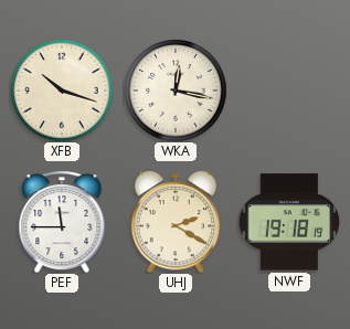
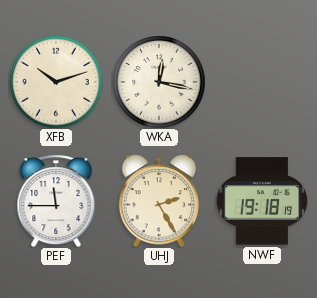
XFB: 10:18 -> 10:12
UHJ: 2:20 -> 2:25
